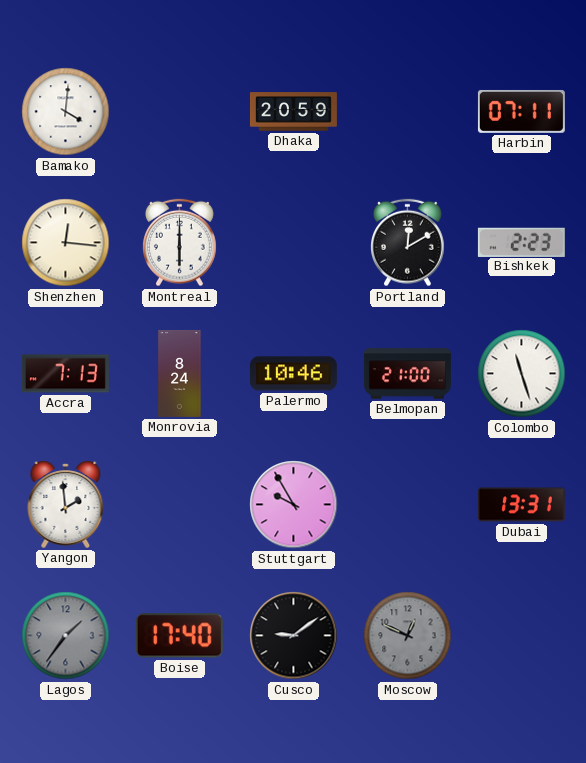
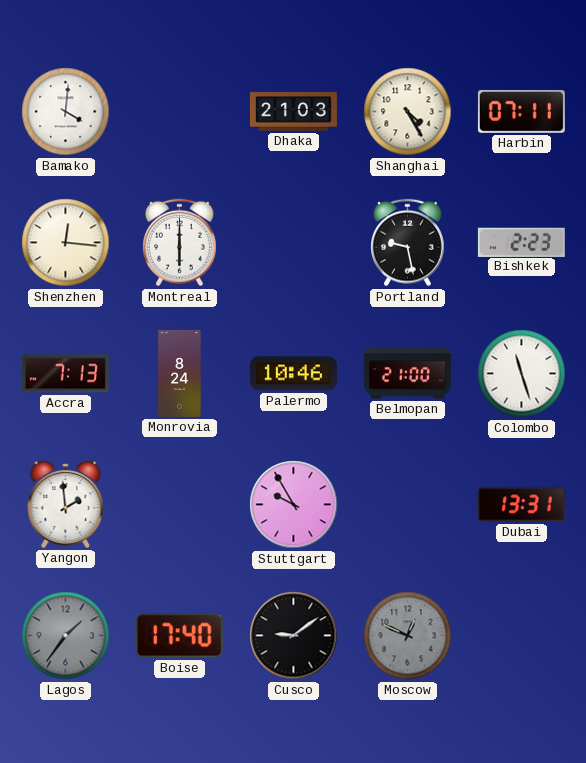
Dhaka: 20:59 -> 21:03
Shanghai: none -> 4:25
Portland: 12:10 -> 9:28
